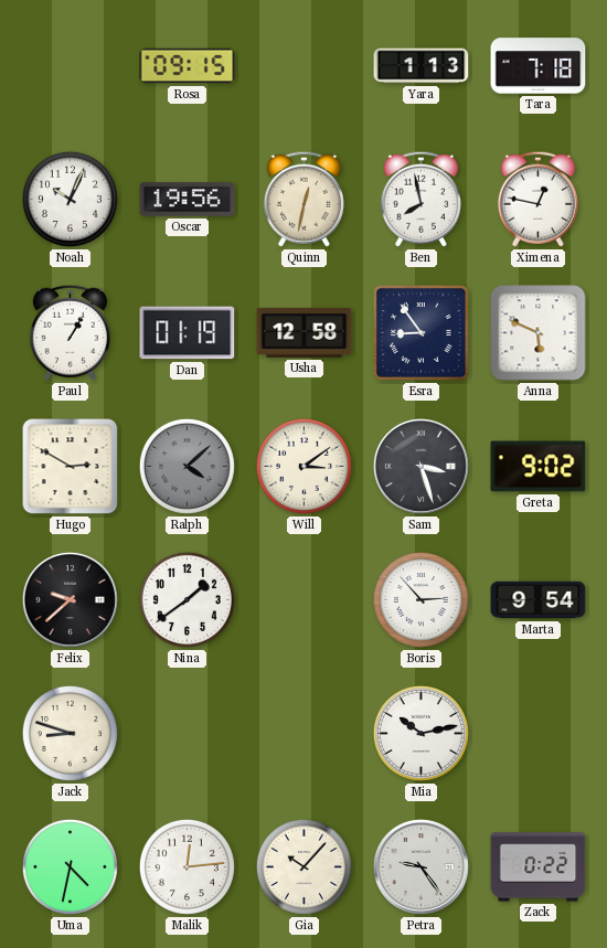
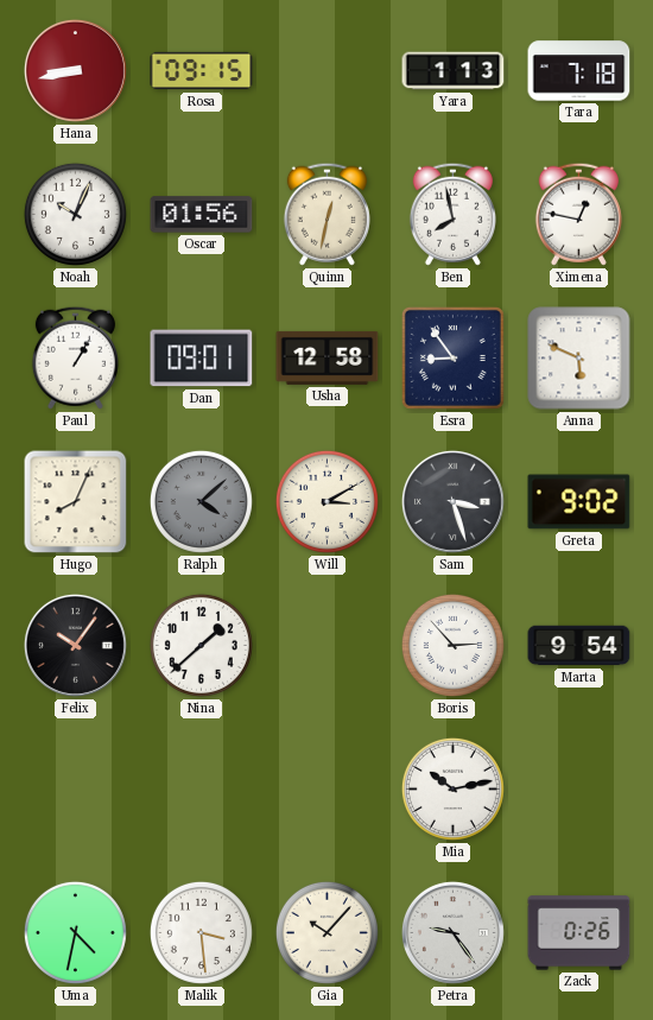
Hana: none -> 8:43
Oscar: 19:56 -> 01:56
Dan: 01:19 -> 09:01
Hugo: 2:50 -> 8:04
Will: 3:09 -> 3:10
Felix: 9:38 -> 10:06
Nina: 1:39 -> 1:38
Jack: 8:48 -> none
Malik: 12:14 -> 3:29
Zack: 0:22 -> 0:26
